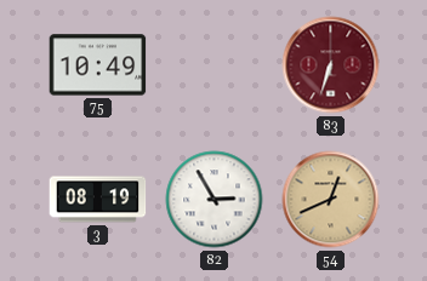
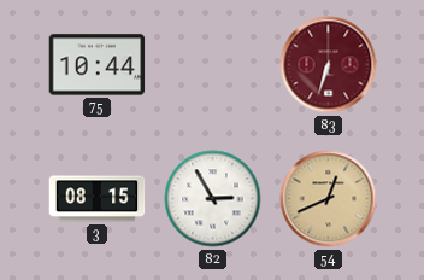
75: 10:49 -> 10:44
3: 08:19 -> 08:15
